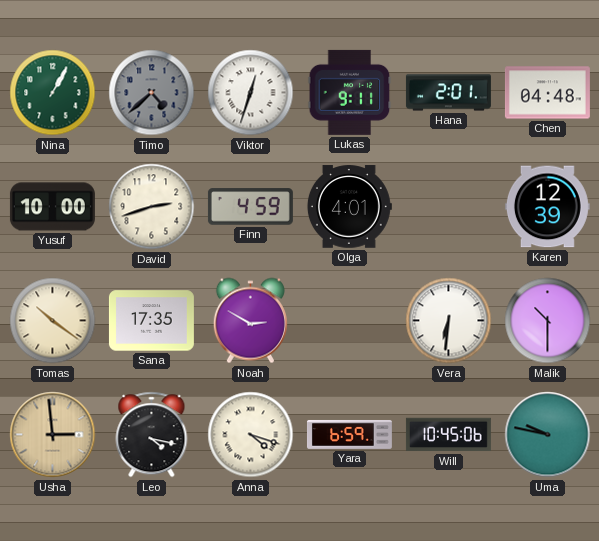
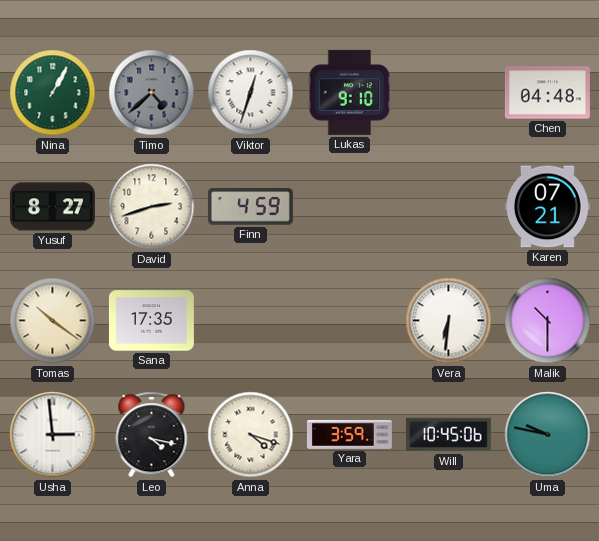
Lukas: 9:11 -> 9:10
Hana: 2:01 -> none
Yusuf: 10:00 -> 8:27
Olga: 4:01 -> none
Karen: 12:39 -> 07:21
Noah: 2:50 -> none
Usha dial: champagne -> white
Yara: 6:59 -> 3:59
